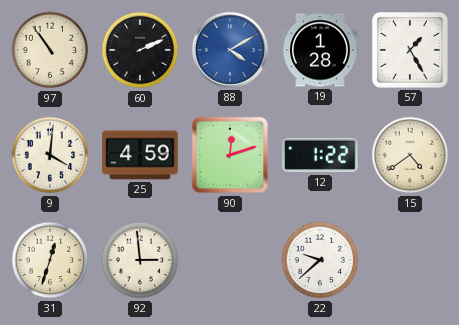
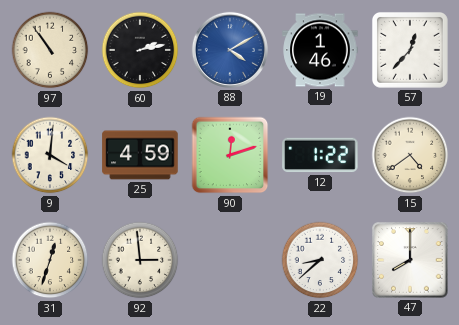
60: 2:11 -> 2:13
19: 1:28 -> 1:46
57: 1:25 -> 12:37
22: 9:38 -> 8:38
47: none -> 8:00
